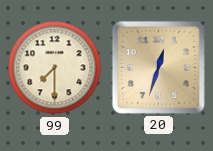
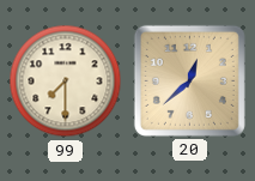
20: 12:33 -> 12:38
